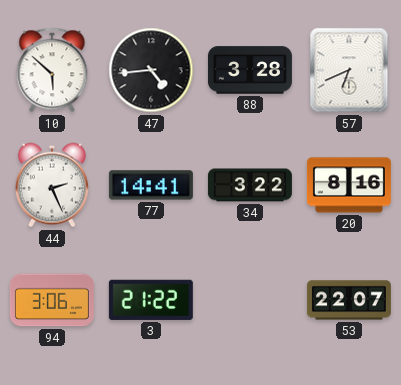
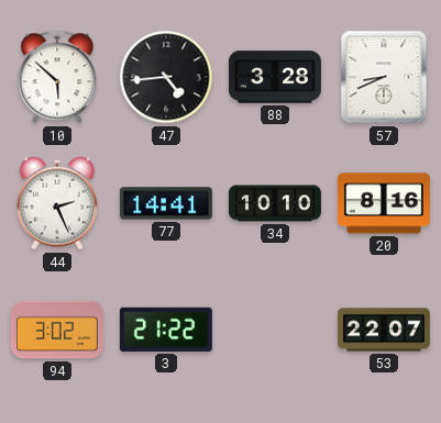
57: 6:41 -> 8:41
34: 3:22 -> 10:10
94: 3:06 -> 3:02
